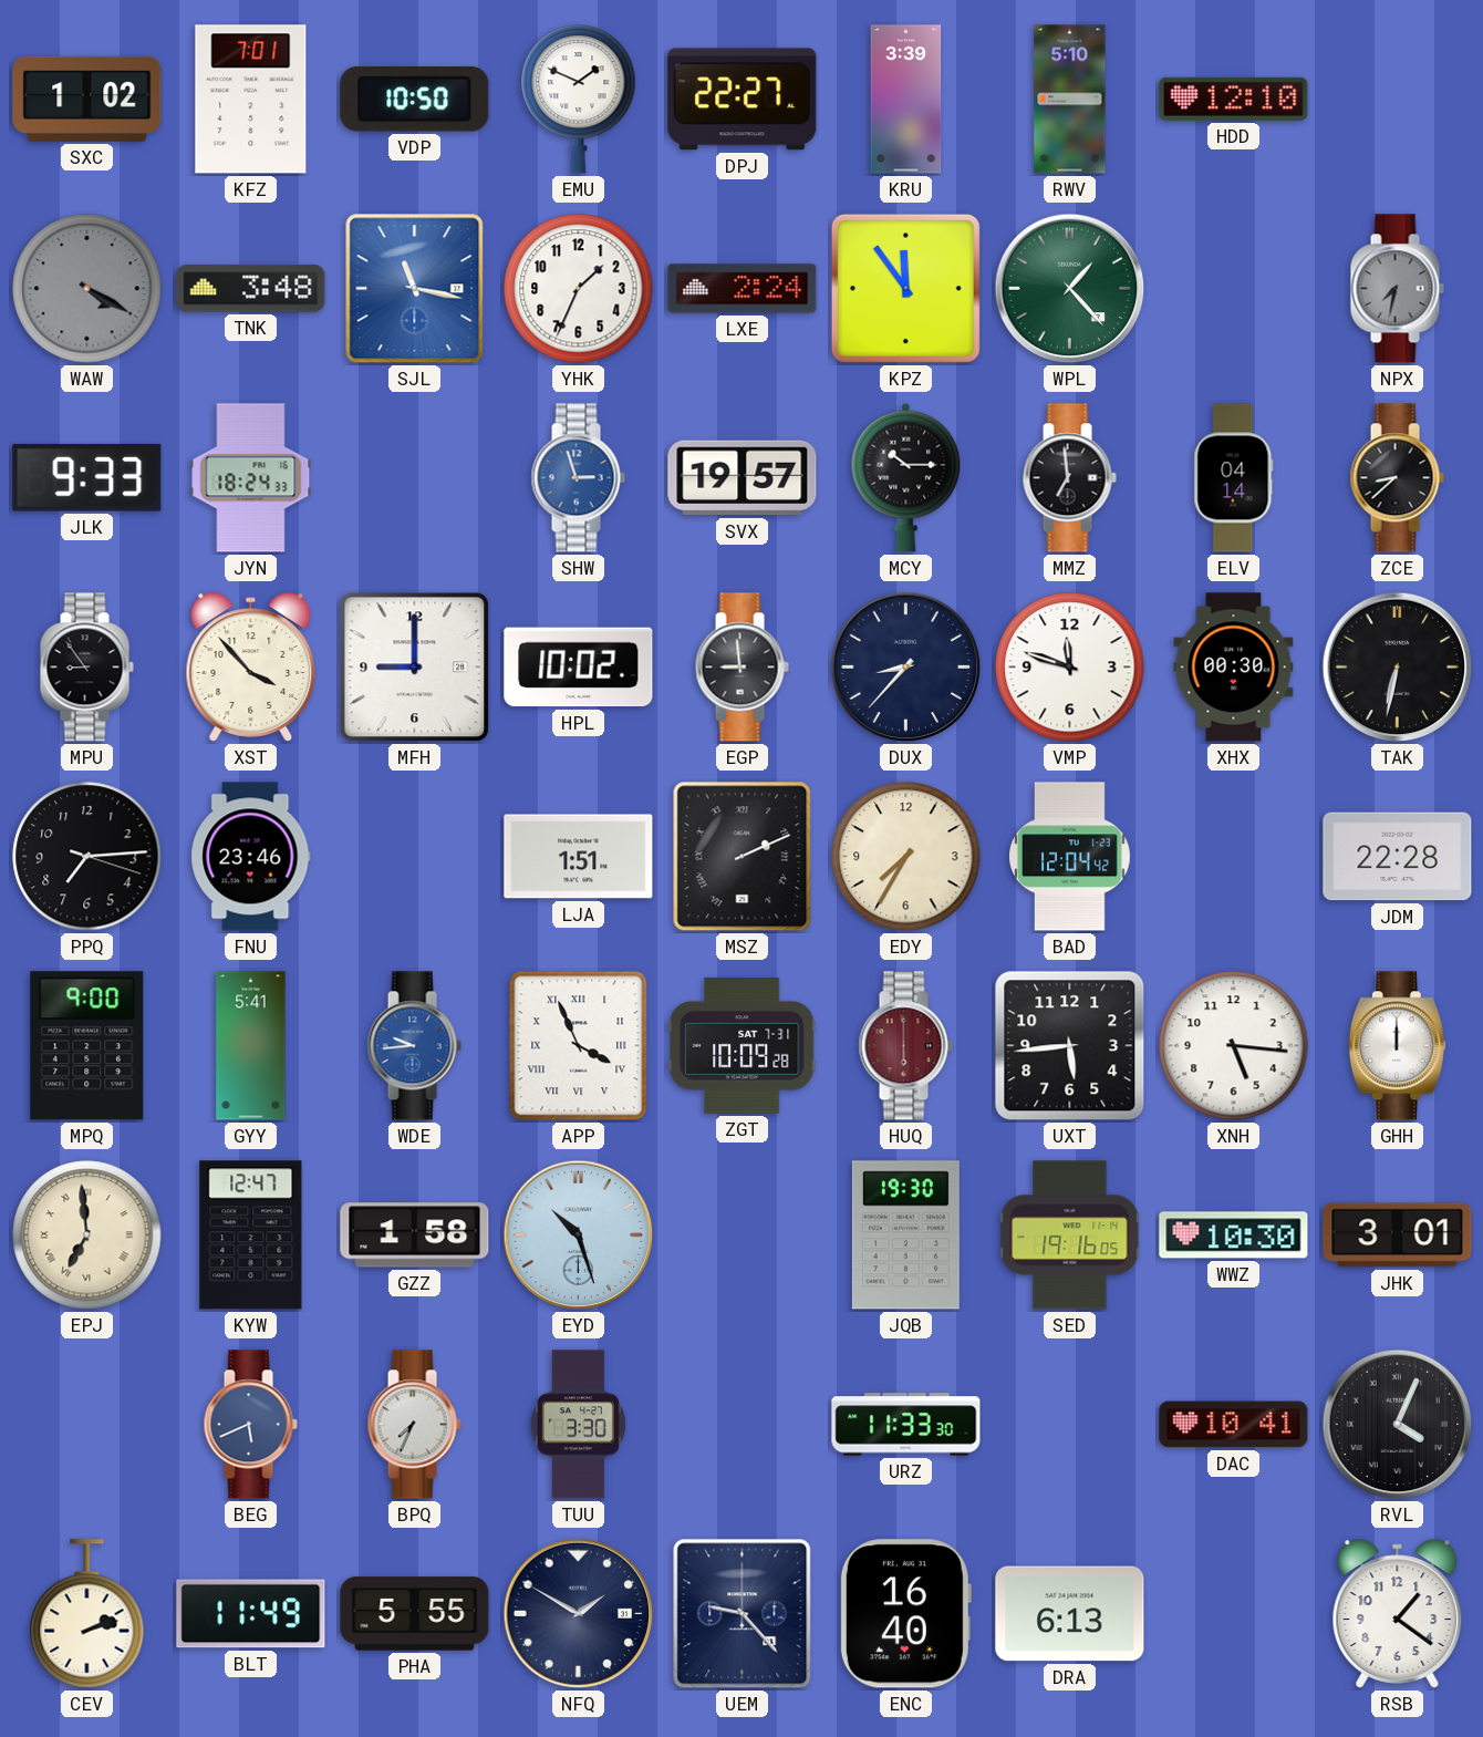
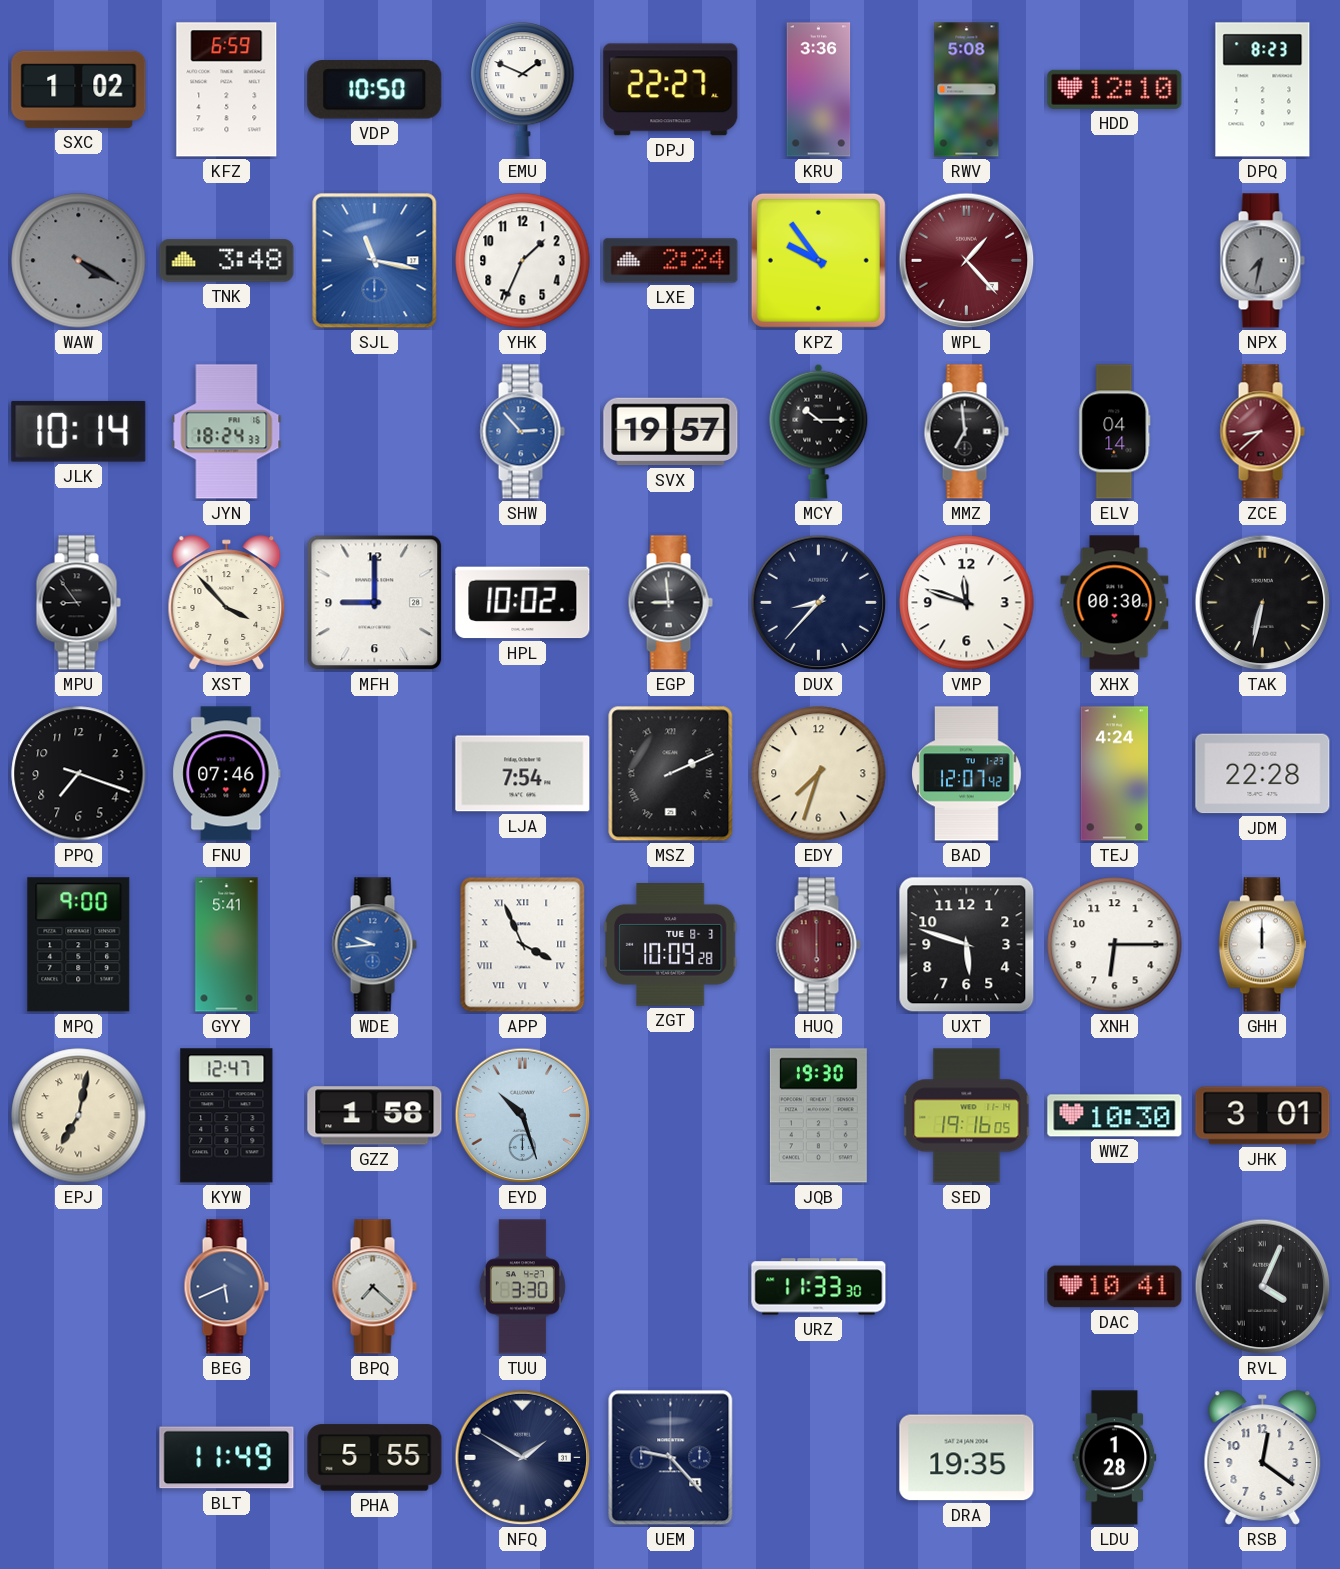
KFZ: 7:01 -> 6:59
KRU: 3:39 -> 3:36
RWV: 5:10 -> 5:08
DPQ: none -> 8:23
KPZ: 11:54 -> 9:54
WPL dial: green -> burgundy
JLK: 9:33 -> 10:14
SHW: 2:57 -> 2:53
ZCE dial: black -> burgundy
PPQ: 7:14 -> 7:18
FNU: 23:46 -> 07:46
LJA: 1:51 -> 7:54
EDY: 7:35 -> 7:33
BAD: 12:04 -> 12:07
TEJ: none -> 4:24
ZGT date: SAT 7-31 -> TUE 8-3
UXT: 5:44 -> 5:48
XNH: 5:16 -> 6:15
EPJ: 6:59 -> 7:02
BPQ: 7:34 -> 7:22
CEV: 2:12 -> none
ENC: 16:40 -> none
DRA: 6:13 -> 19:35
LDU: none -> 1:28
RSB: 1:21 -> 12:21
